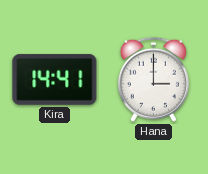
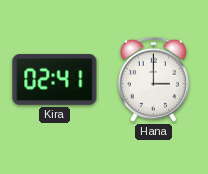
Kira: 14:41 -> 02:41
